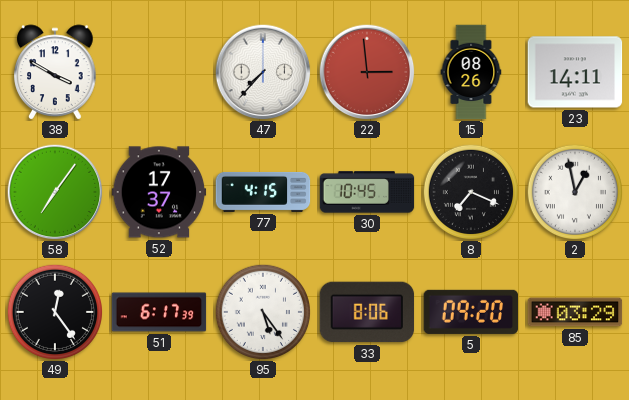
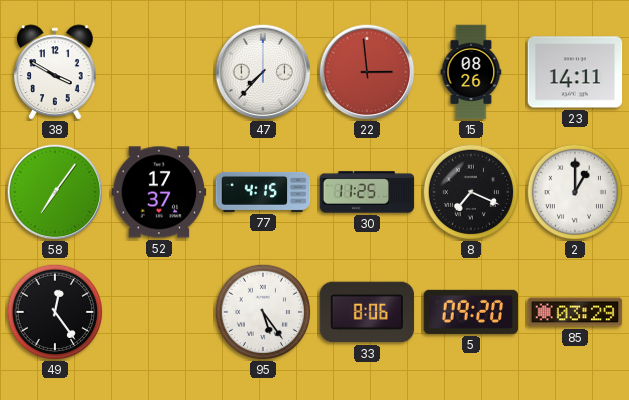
30: 10:45 -> 11:25
2: 12:58 -> 1:00
51: 6:17 -> none
